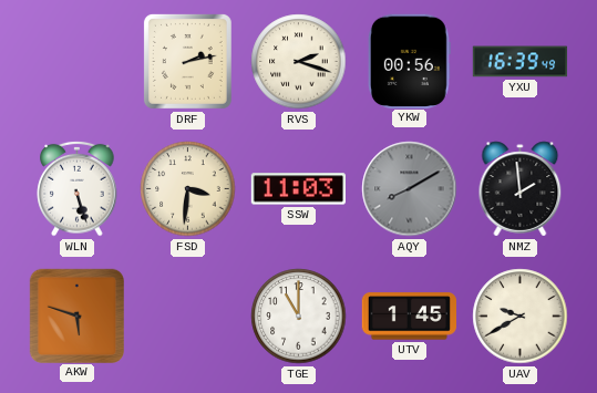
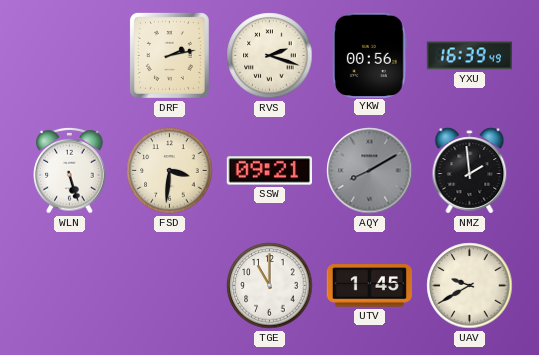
SSW: 11:03 -> 09:21
AKW: 5:48 -> none
